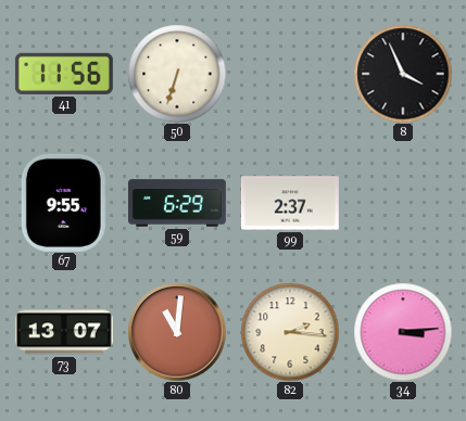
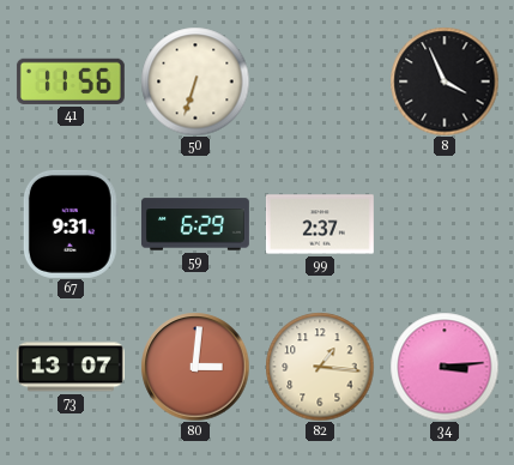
67: 9:55 -> 9:31
80: 11:01 -> 3:01
82: 2:16 -> 1:16
